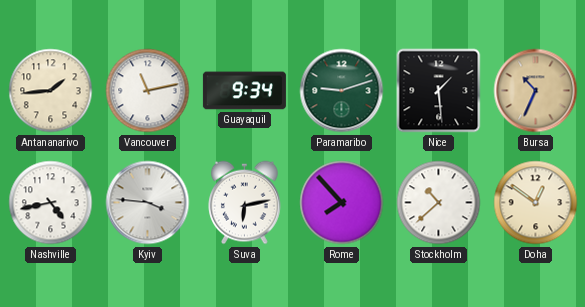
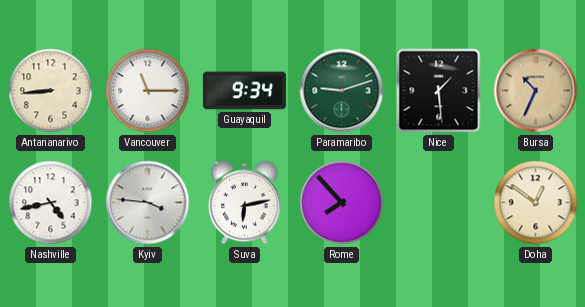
Antananarivo: 1:44 -> 8:44
Vancouver: 11:13 -> 11:15
Stockholm: 10:38 -> none
